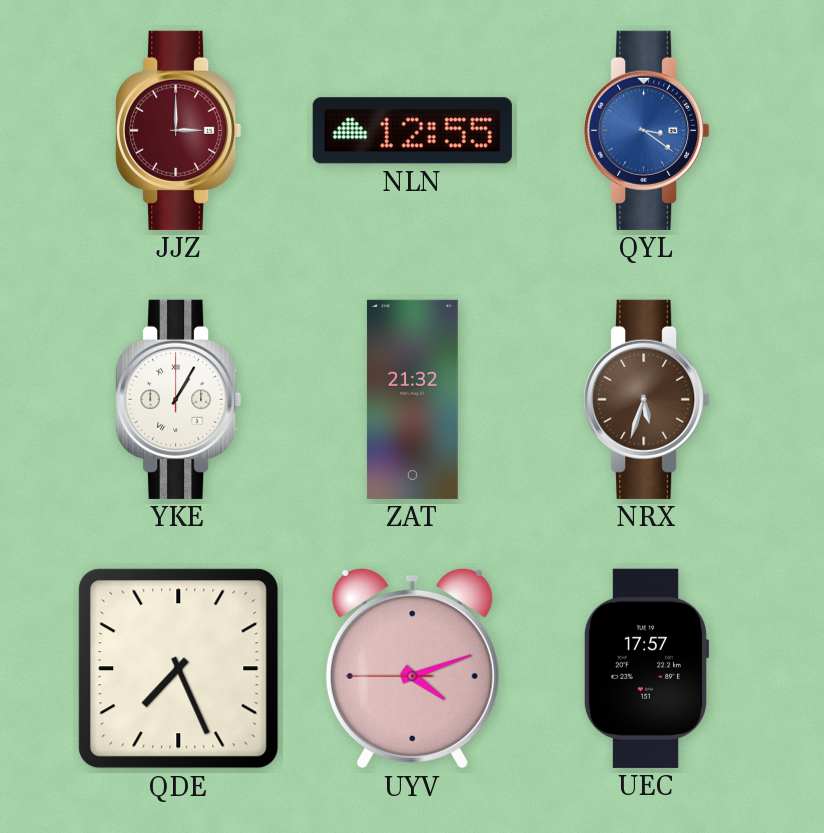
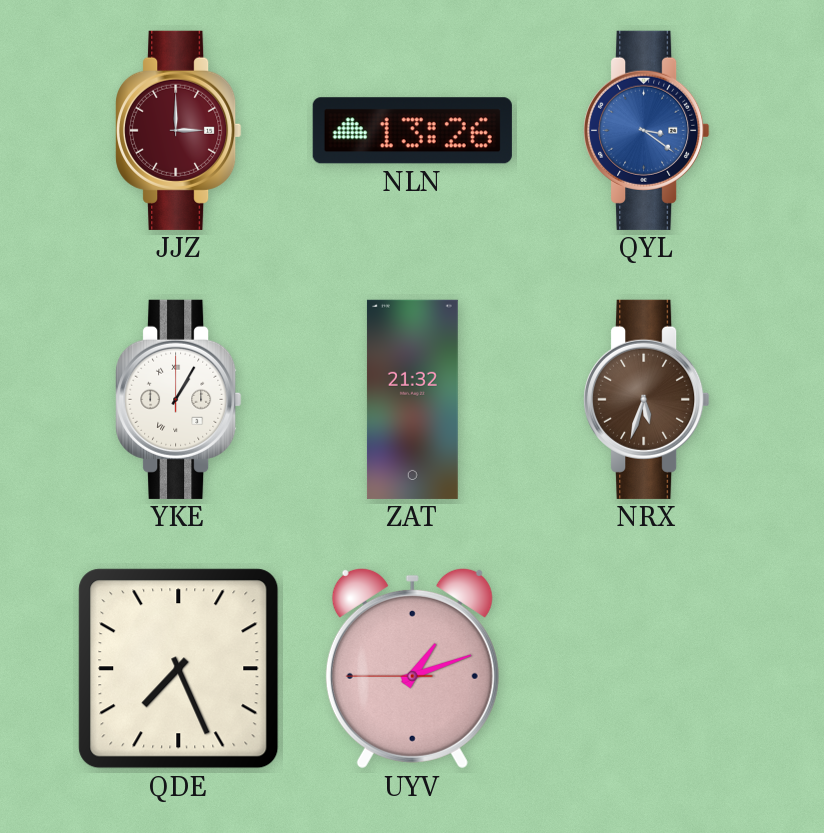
NLN: 12:55 -> 13:26
UYV: 4:11 -> 1:11
UEC: 17:57 -> none
